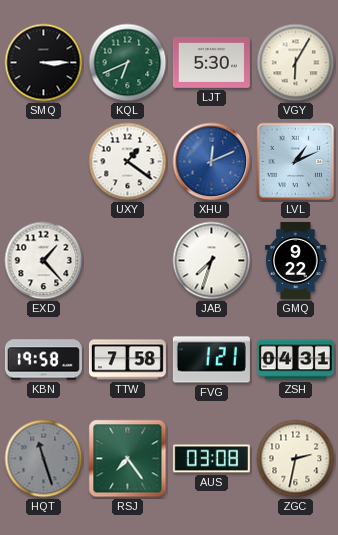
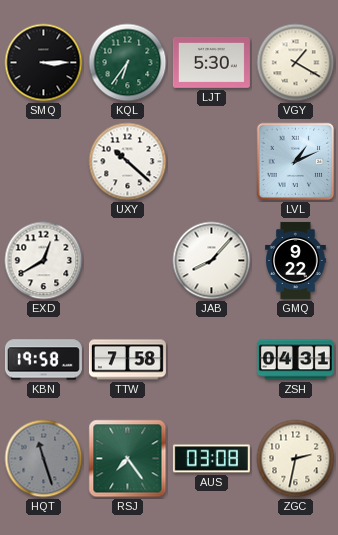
KQL: 6:41 -> 6:36
VGY: 6:05 -> 1:20
UXY: 1:21 -> 10:22
XHU: 12:11 -> none
EXD: 1:23 -> 12:40
JAB: 7:33 -> 8:07
FVG: 1:21 -> none
